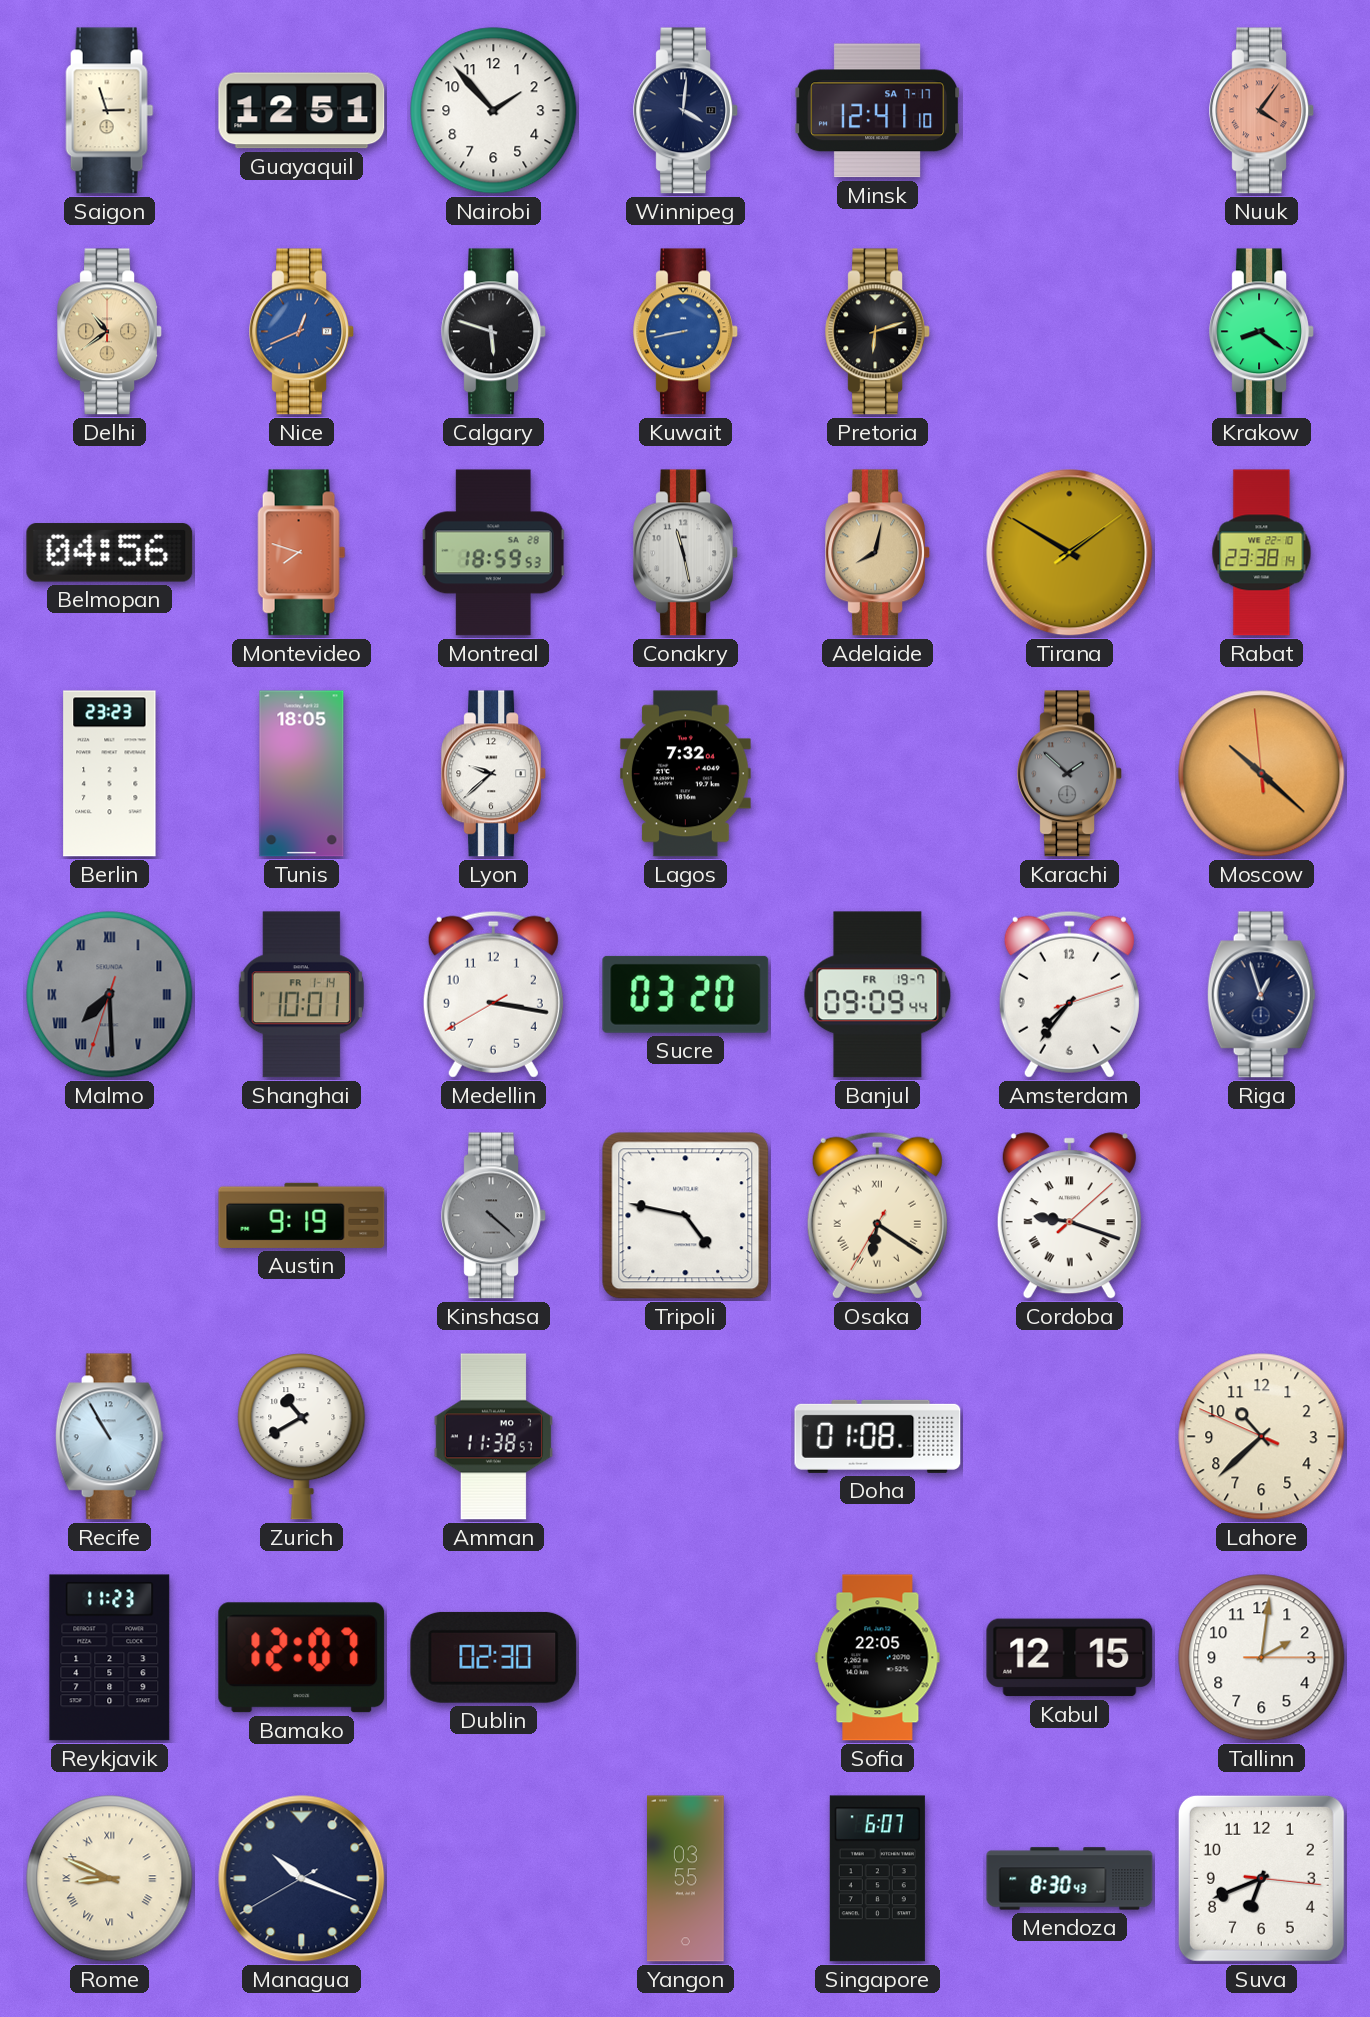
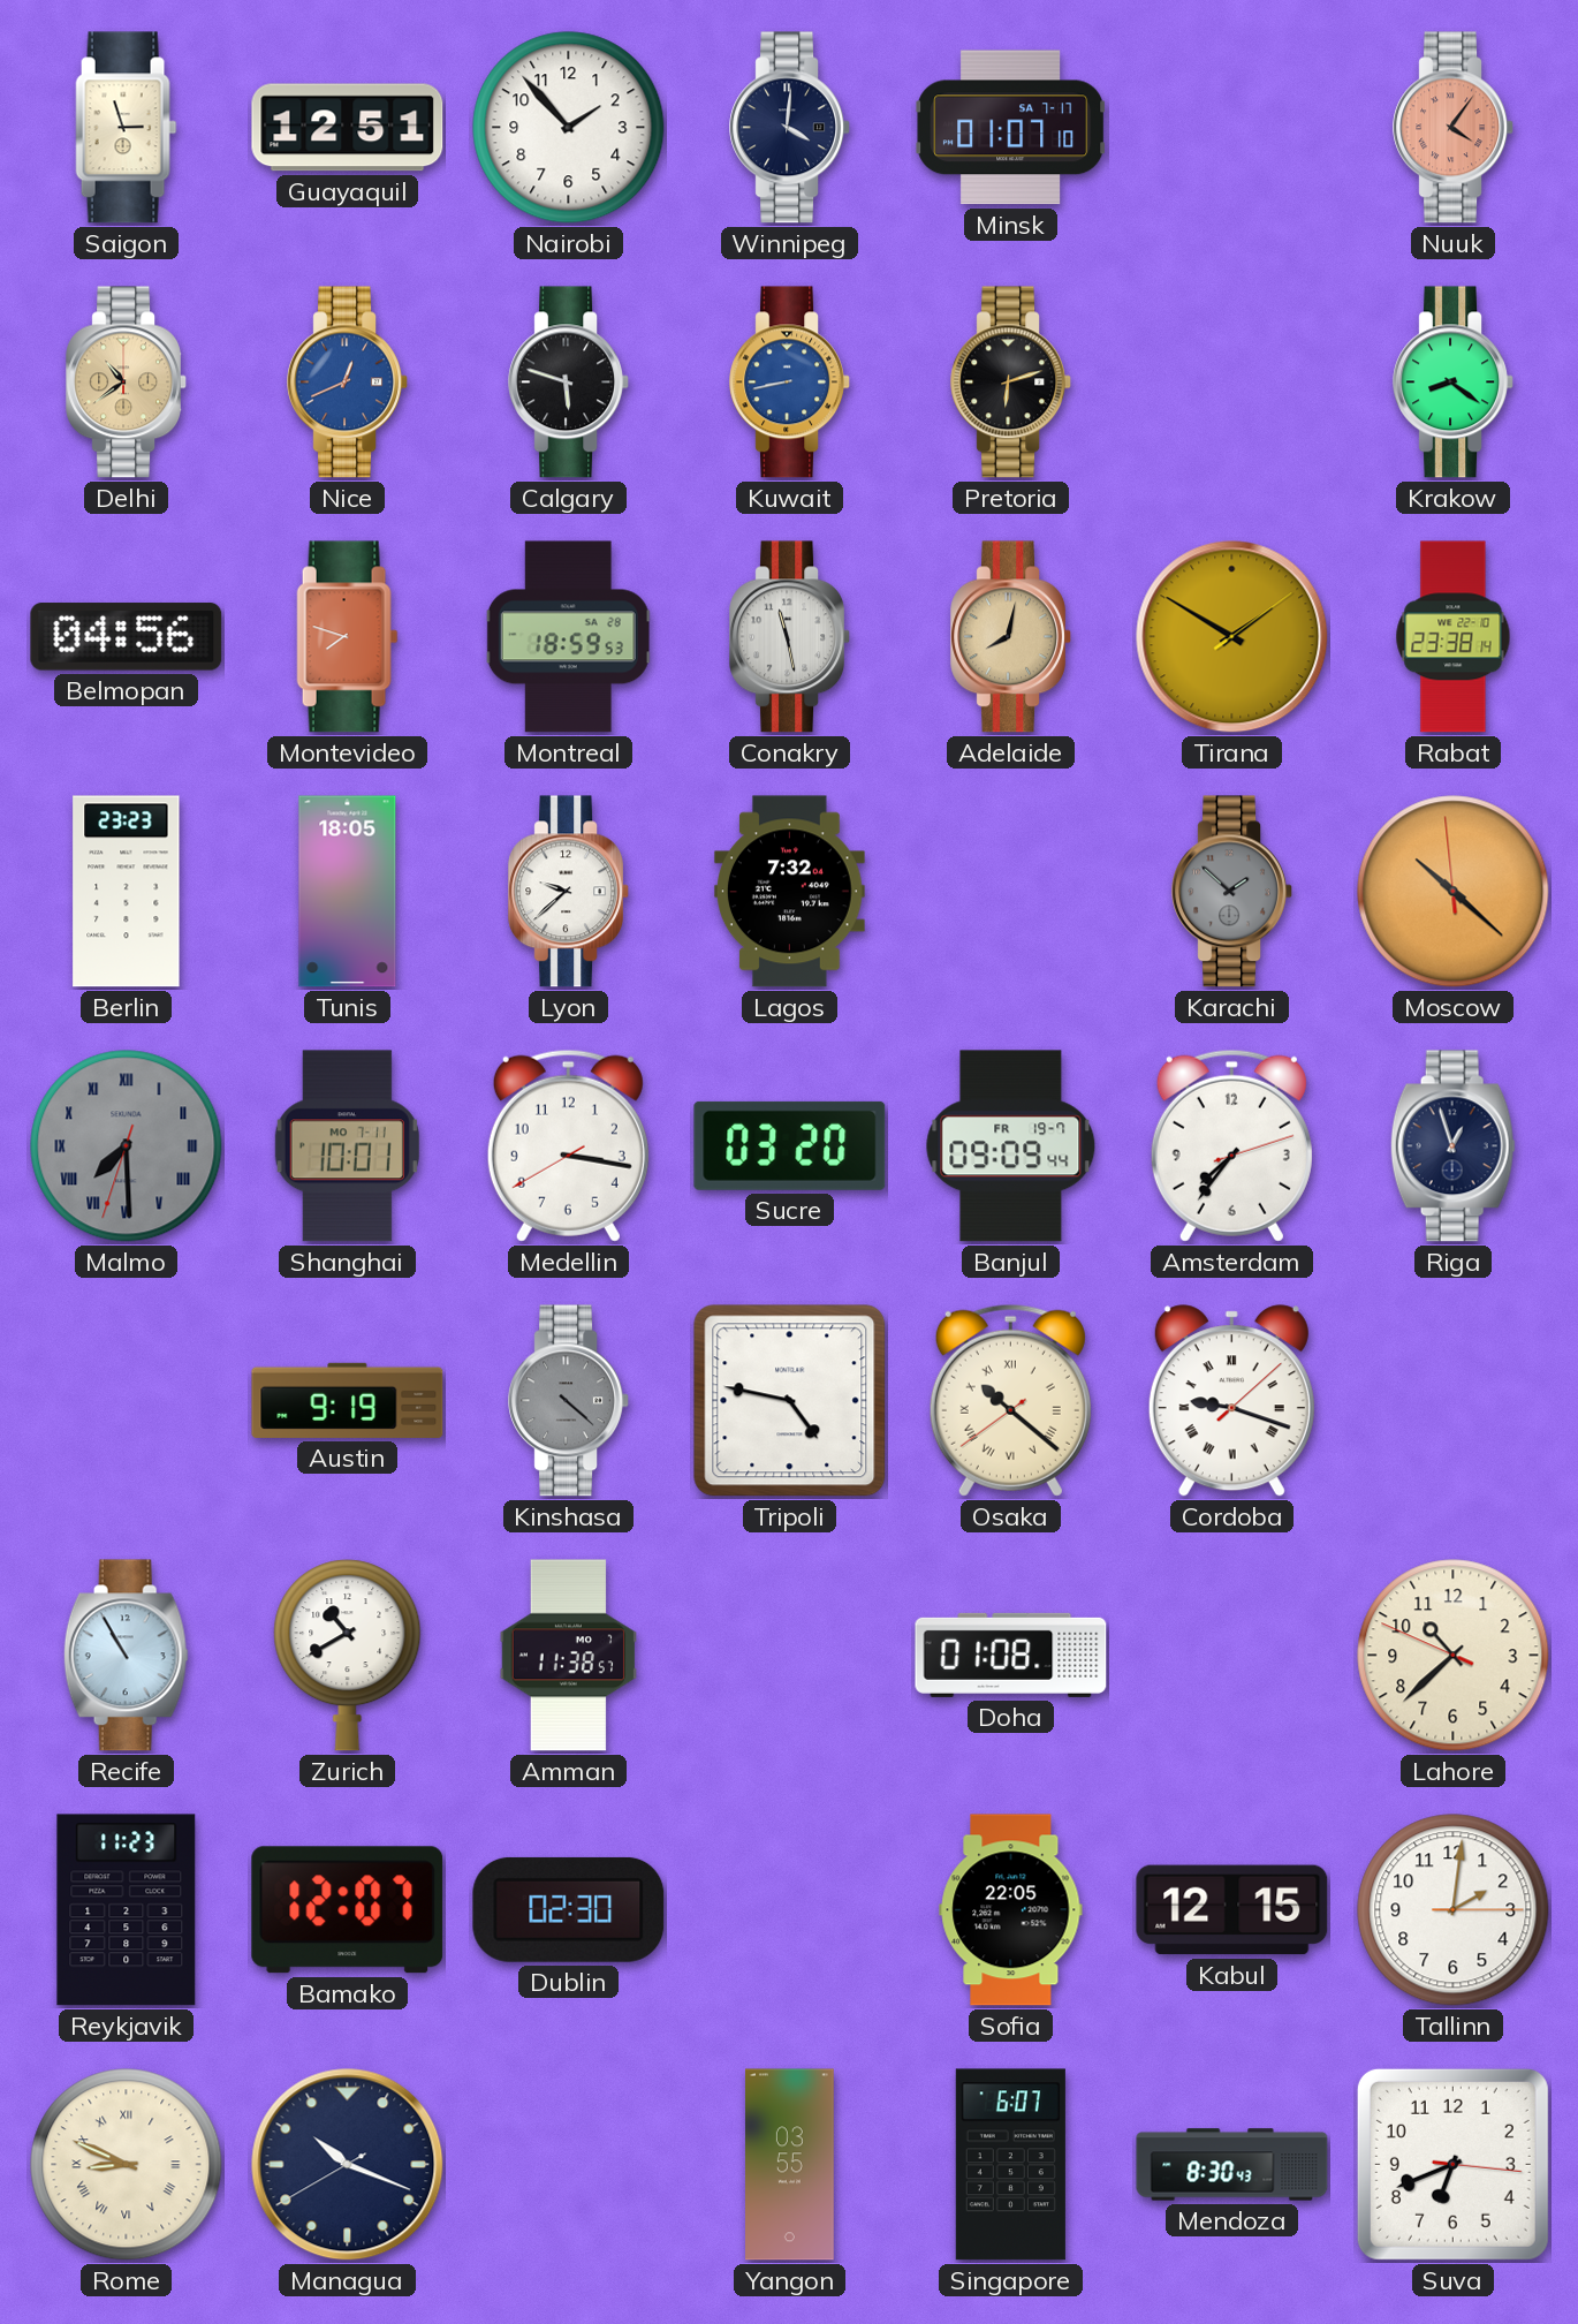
Minsk: 12:41 -> 01:07
Shanghai date: FR 1-14 -> MO 7-11
Osaka: 6:20 -> 10:21
